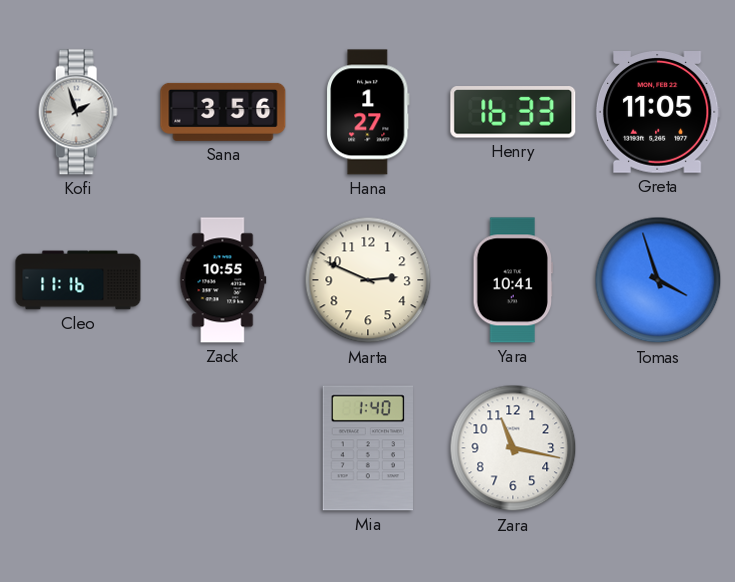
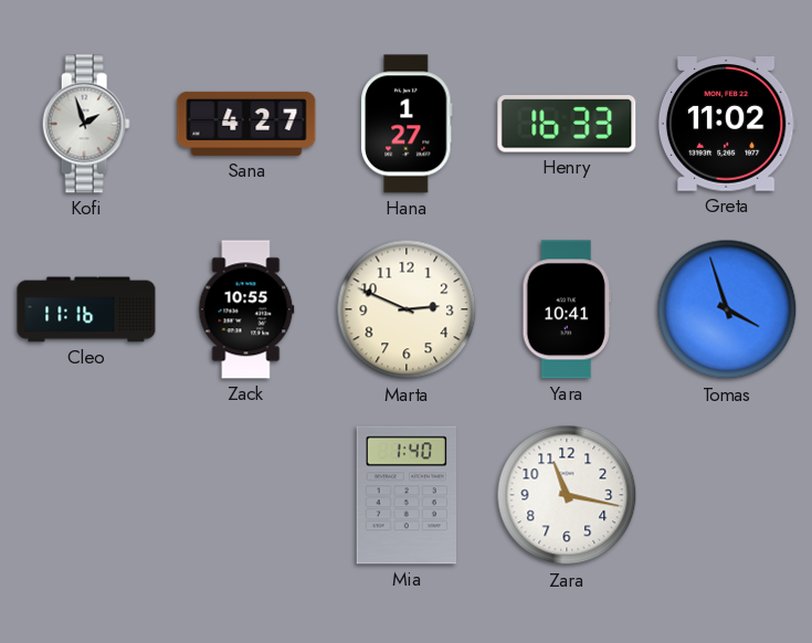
Sana: 3:56 -> 4:27
Greta: 11:05 -> 11:02
